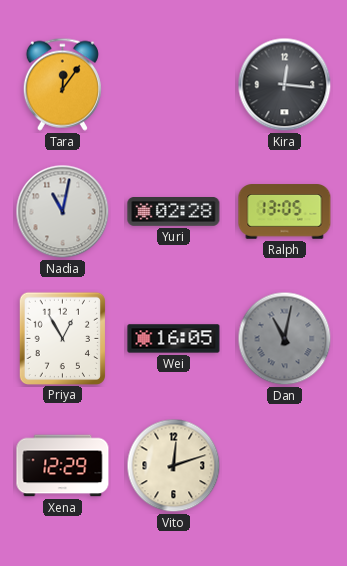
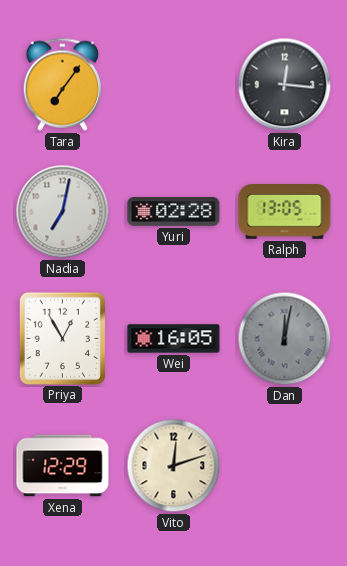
Tara: 12:06 -> 7:06
Nadia: 11:02 -> 7:02
Dan: 11:02 -> 12:02
